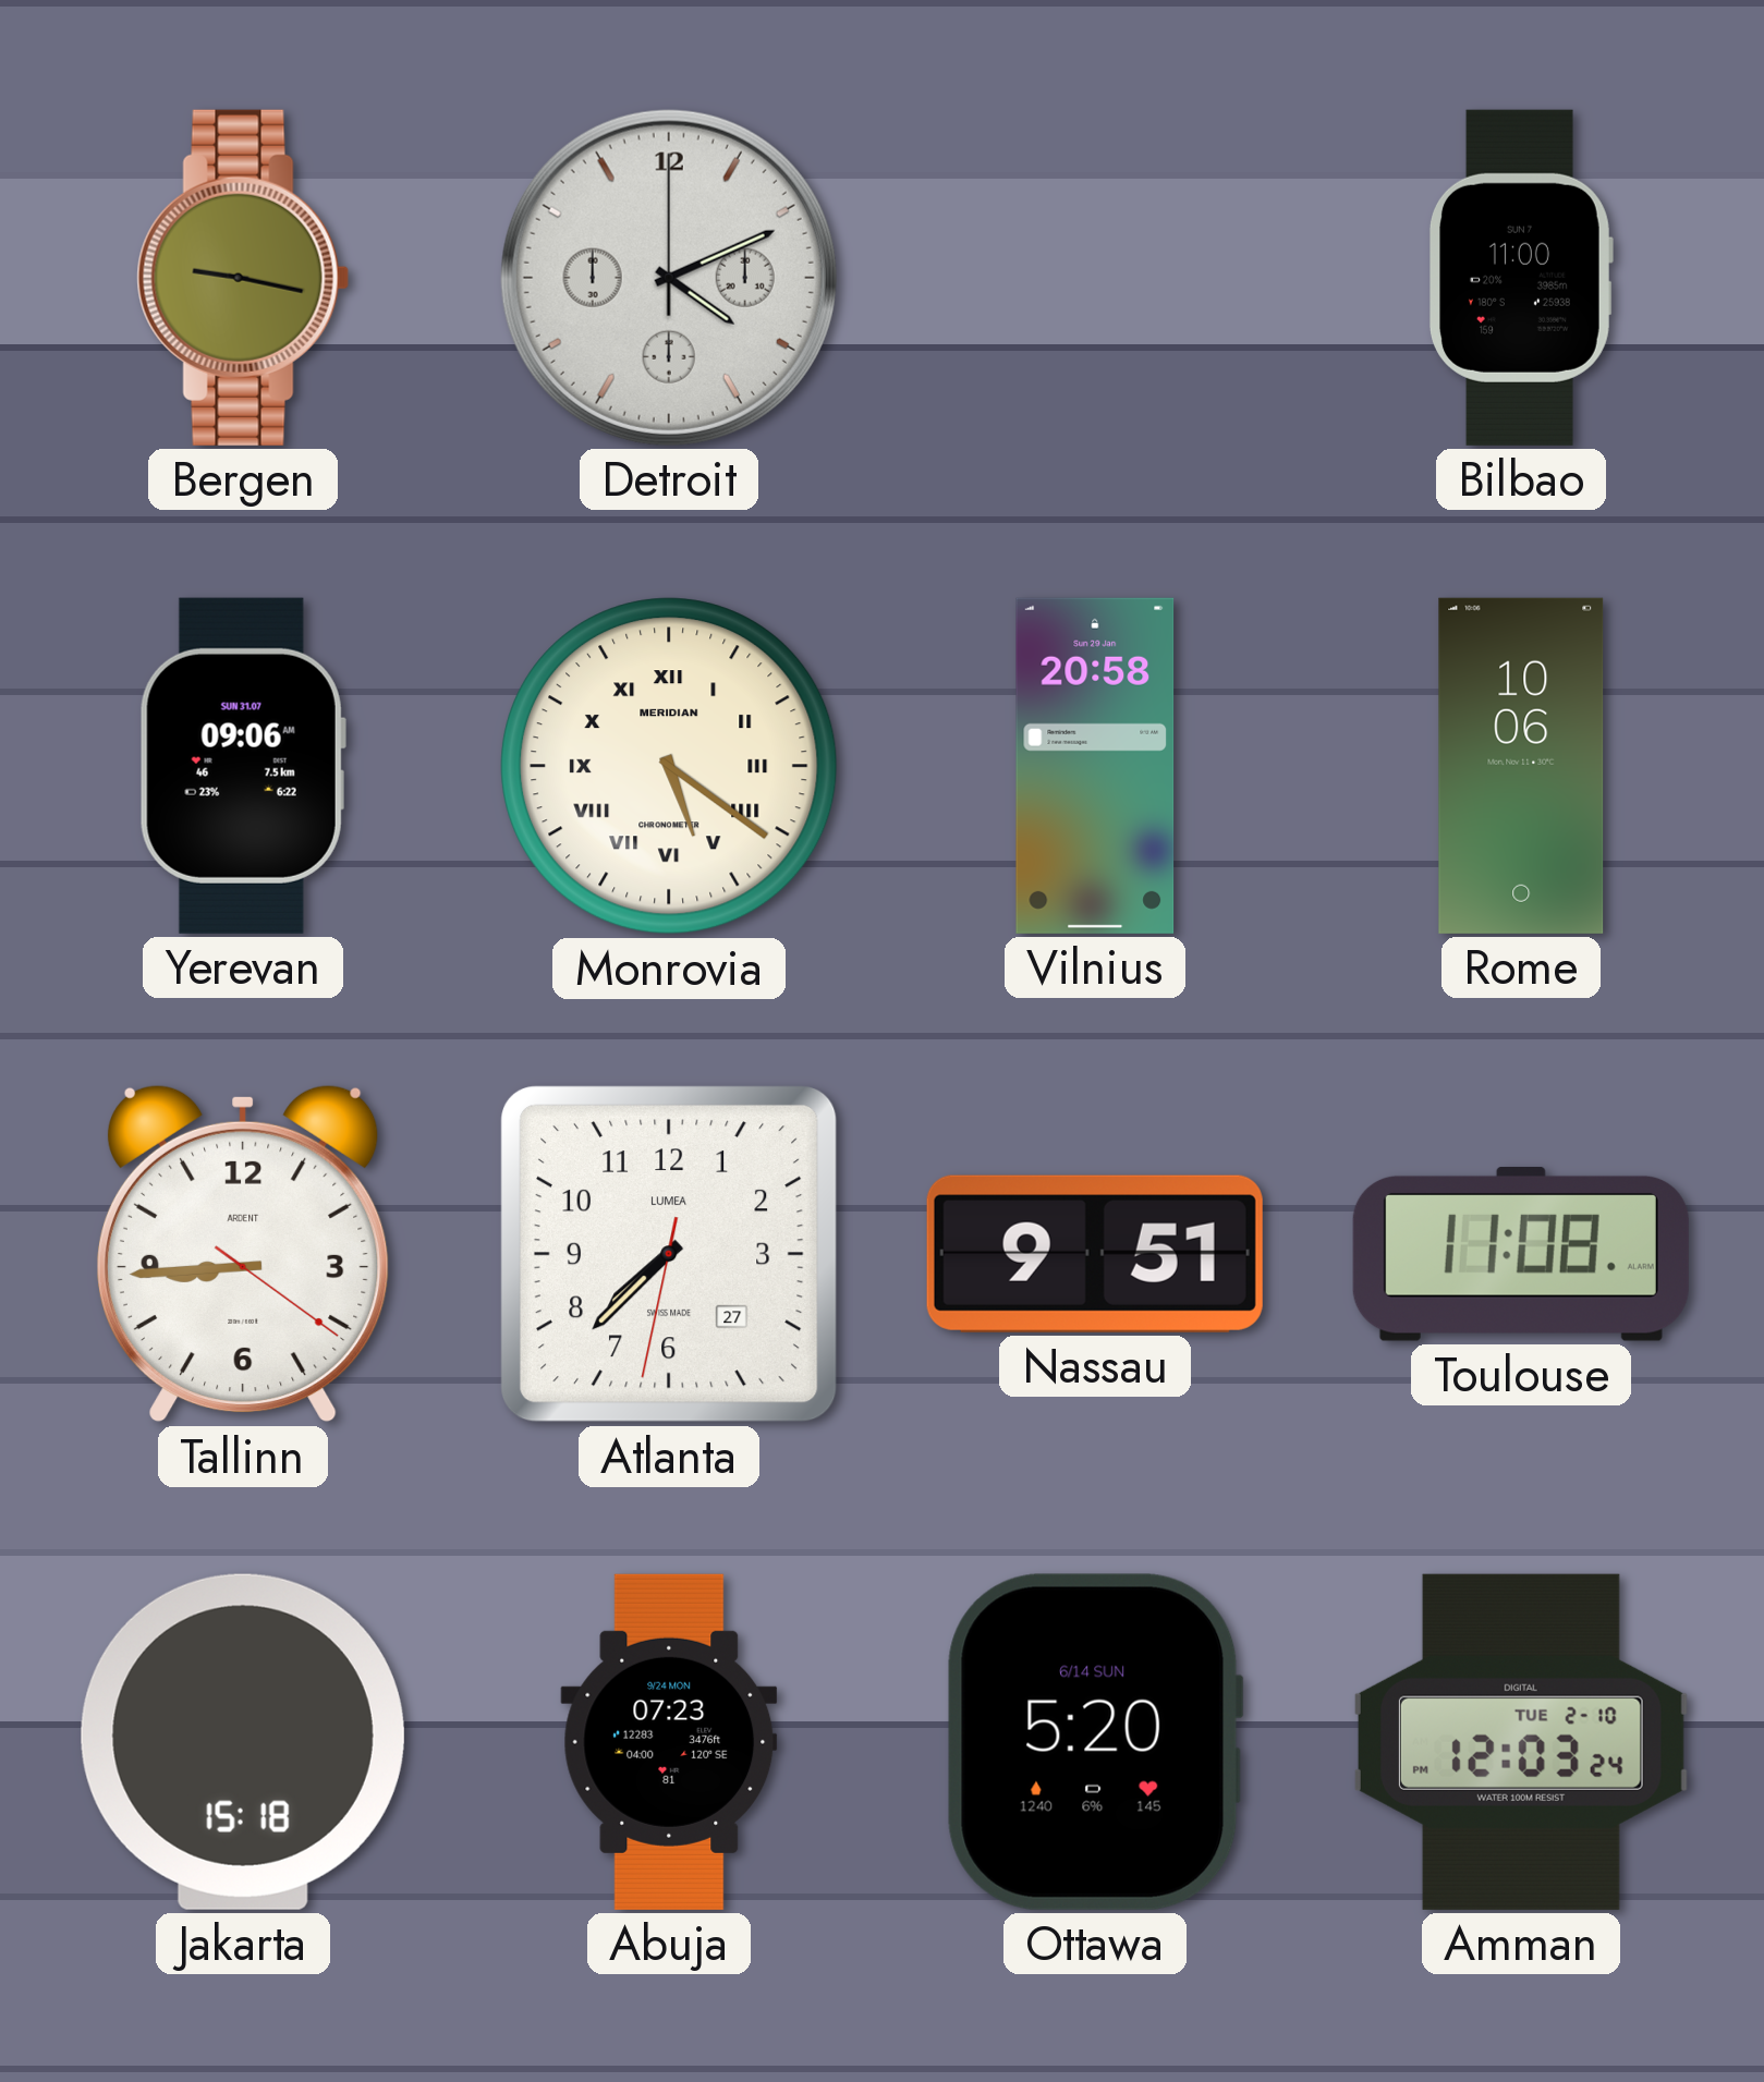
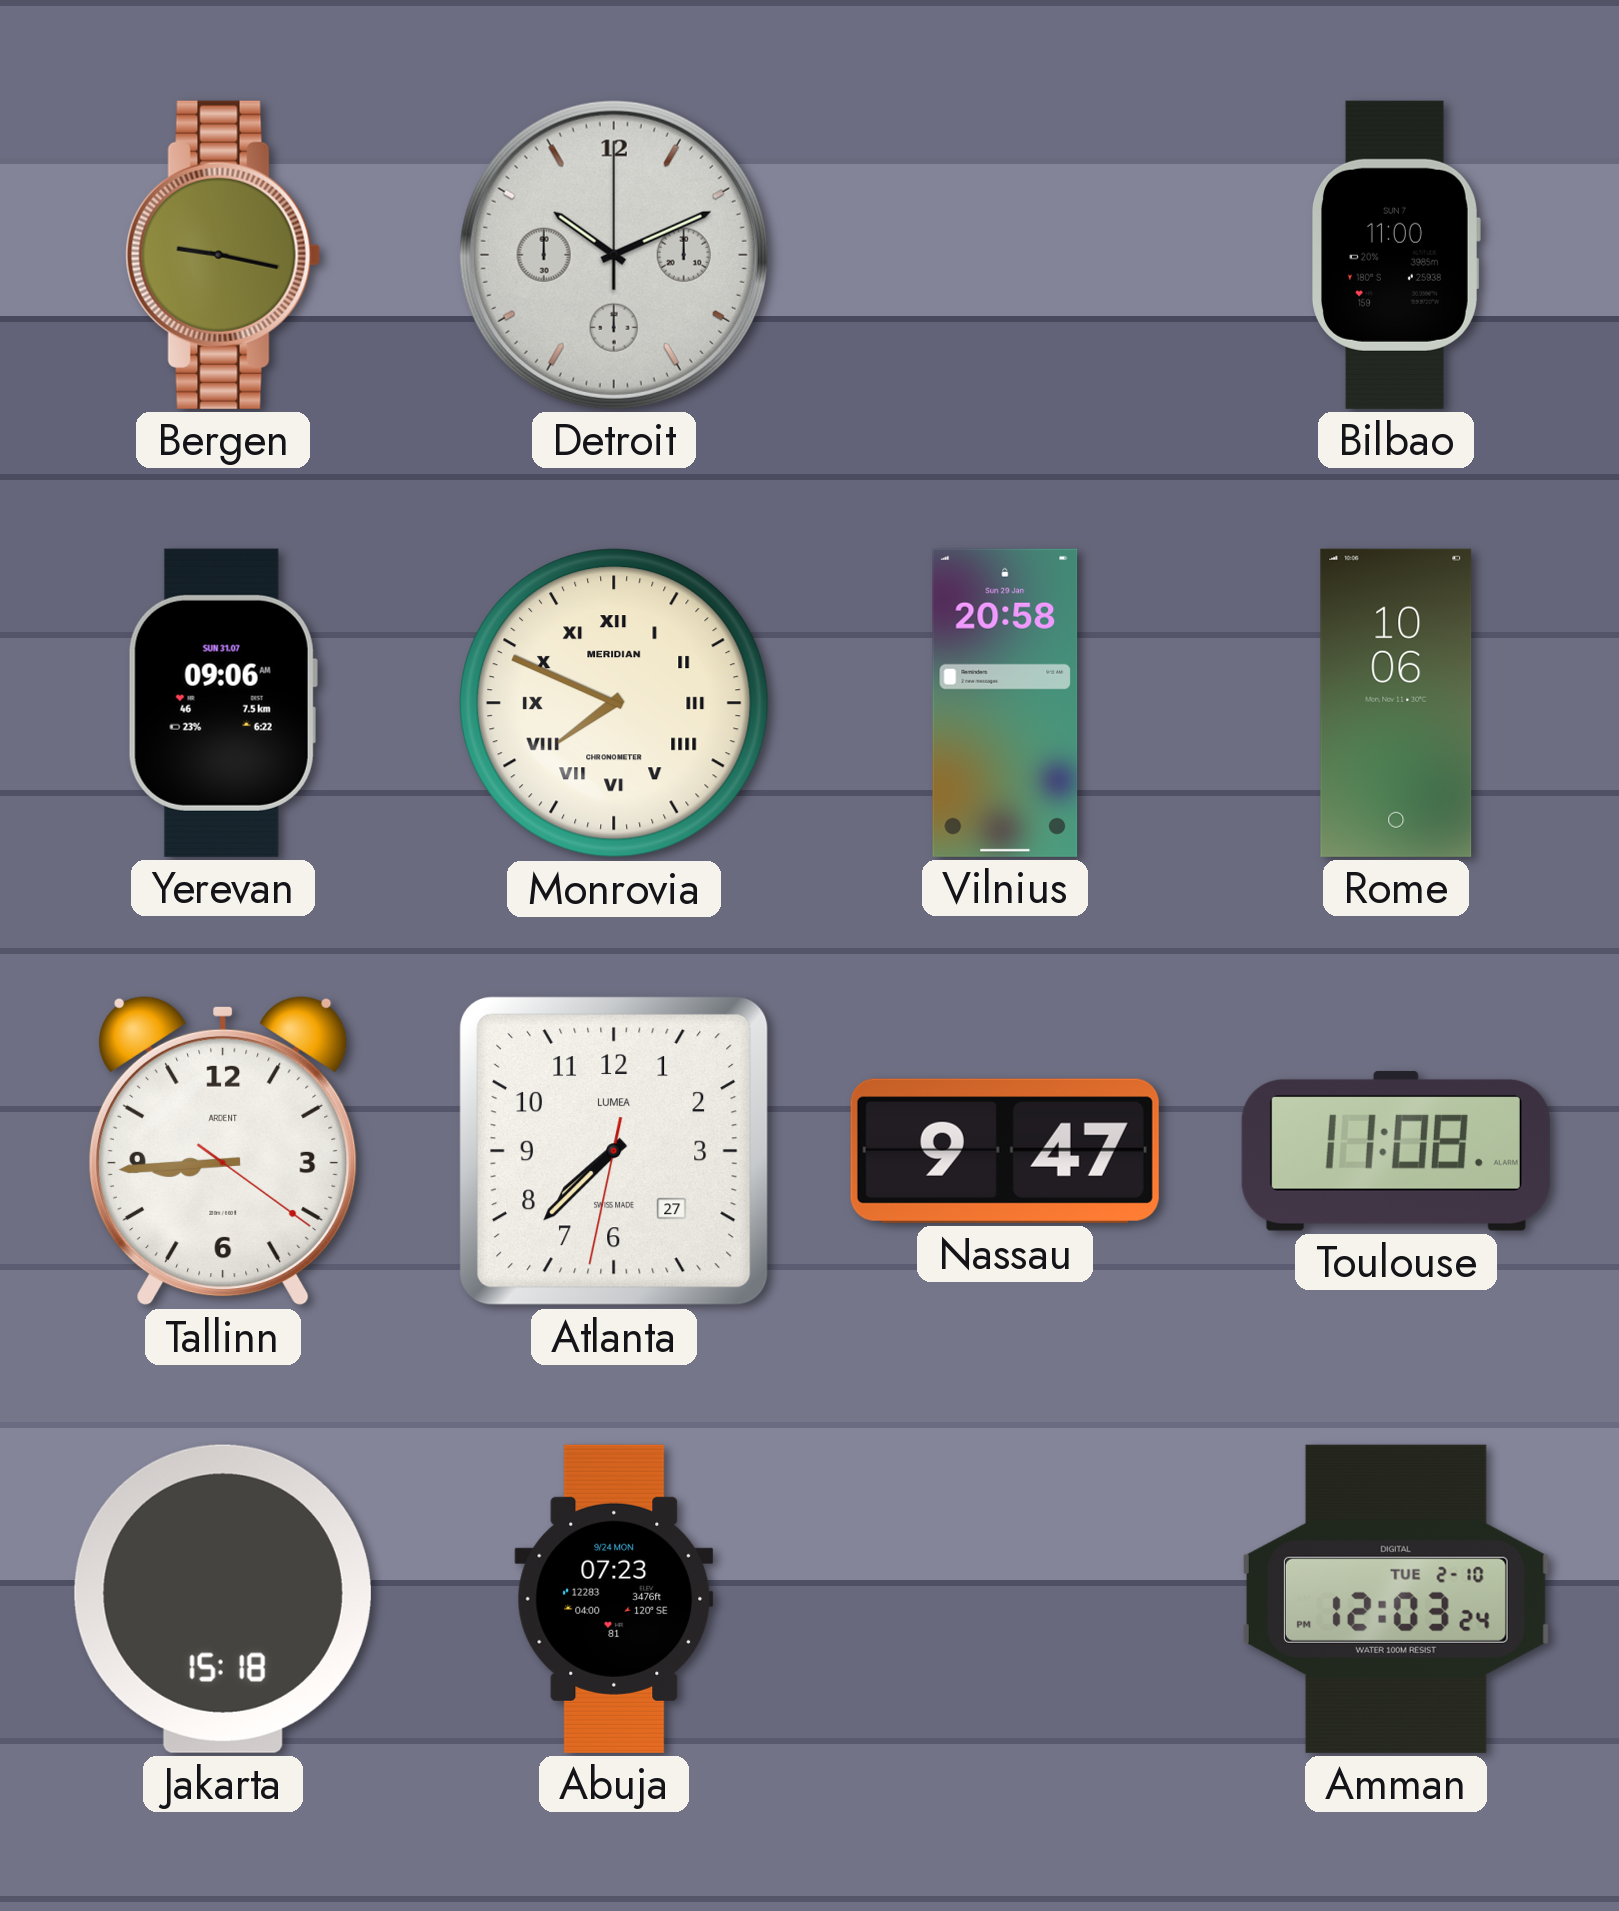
Detroit: 4:11 -> 10:11
Monrovia: 5:21 -> 7:49
Nassau: 9:51 -> 9:47
Ottawa: 5:20 -> none
